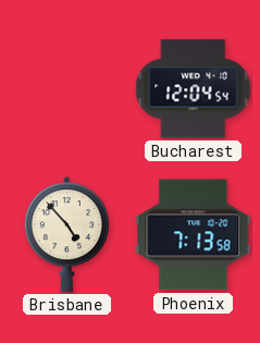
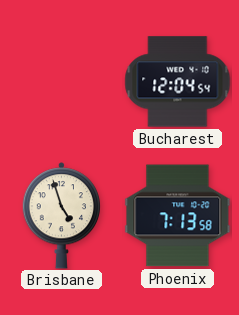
Brisbane: 4:53 -> 4:57
